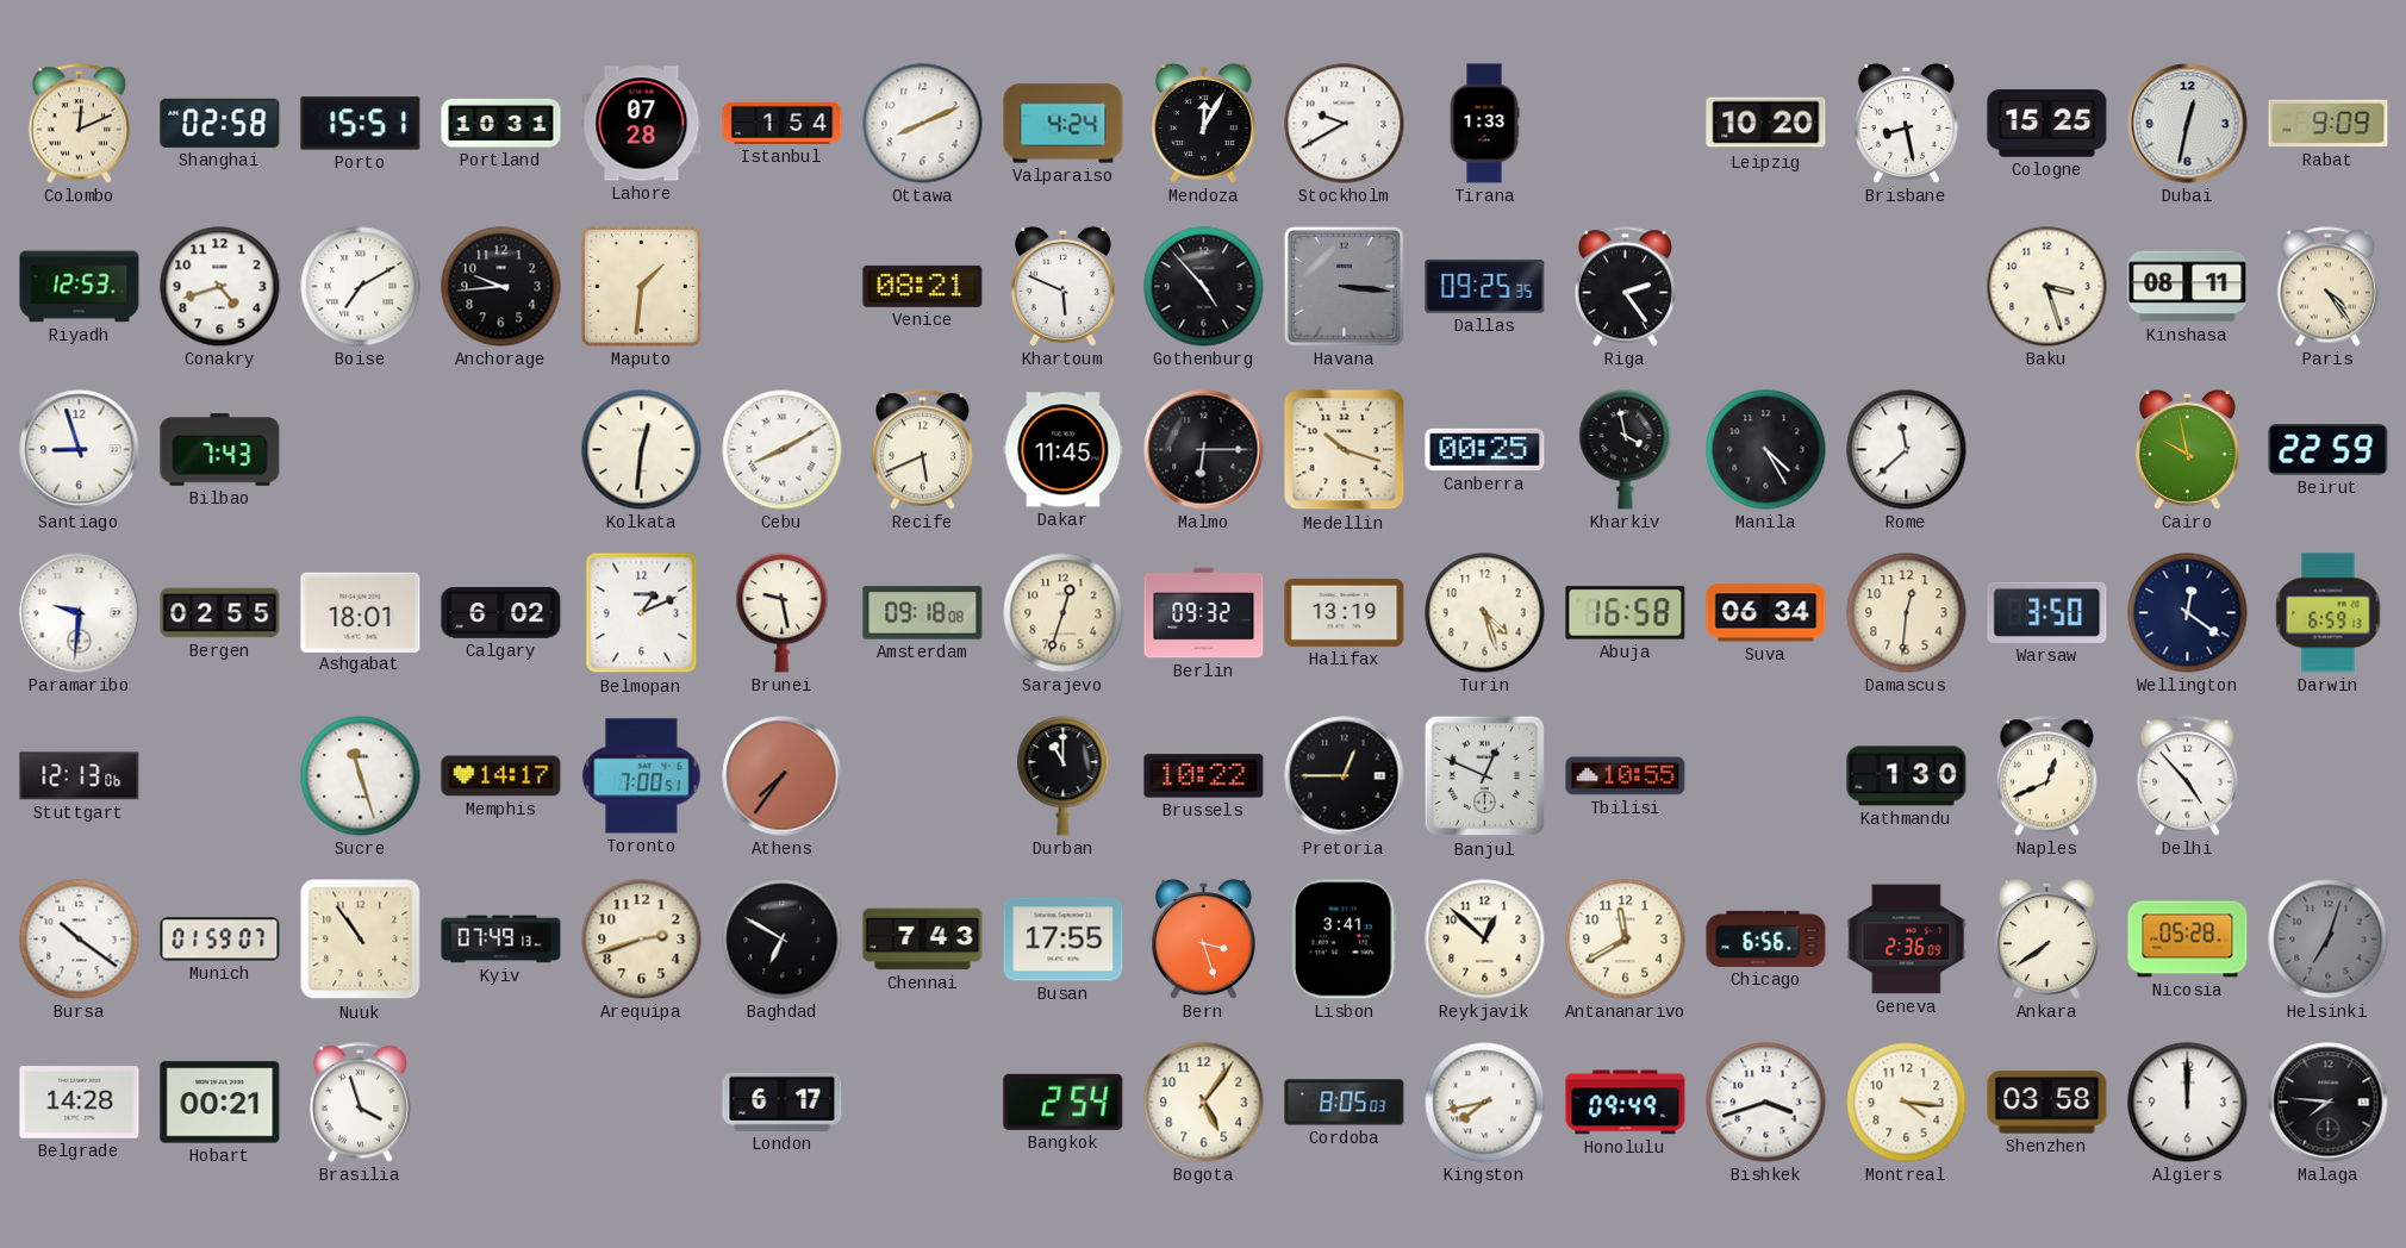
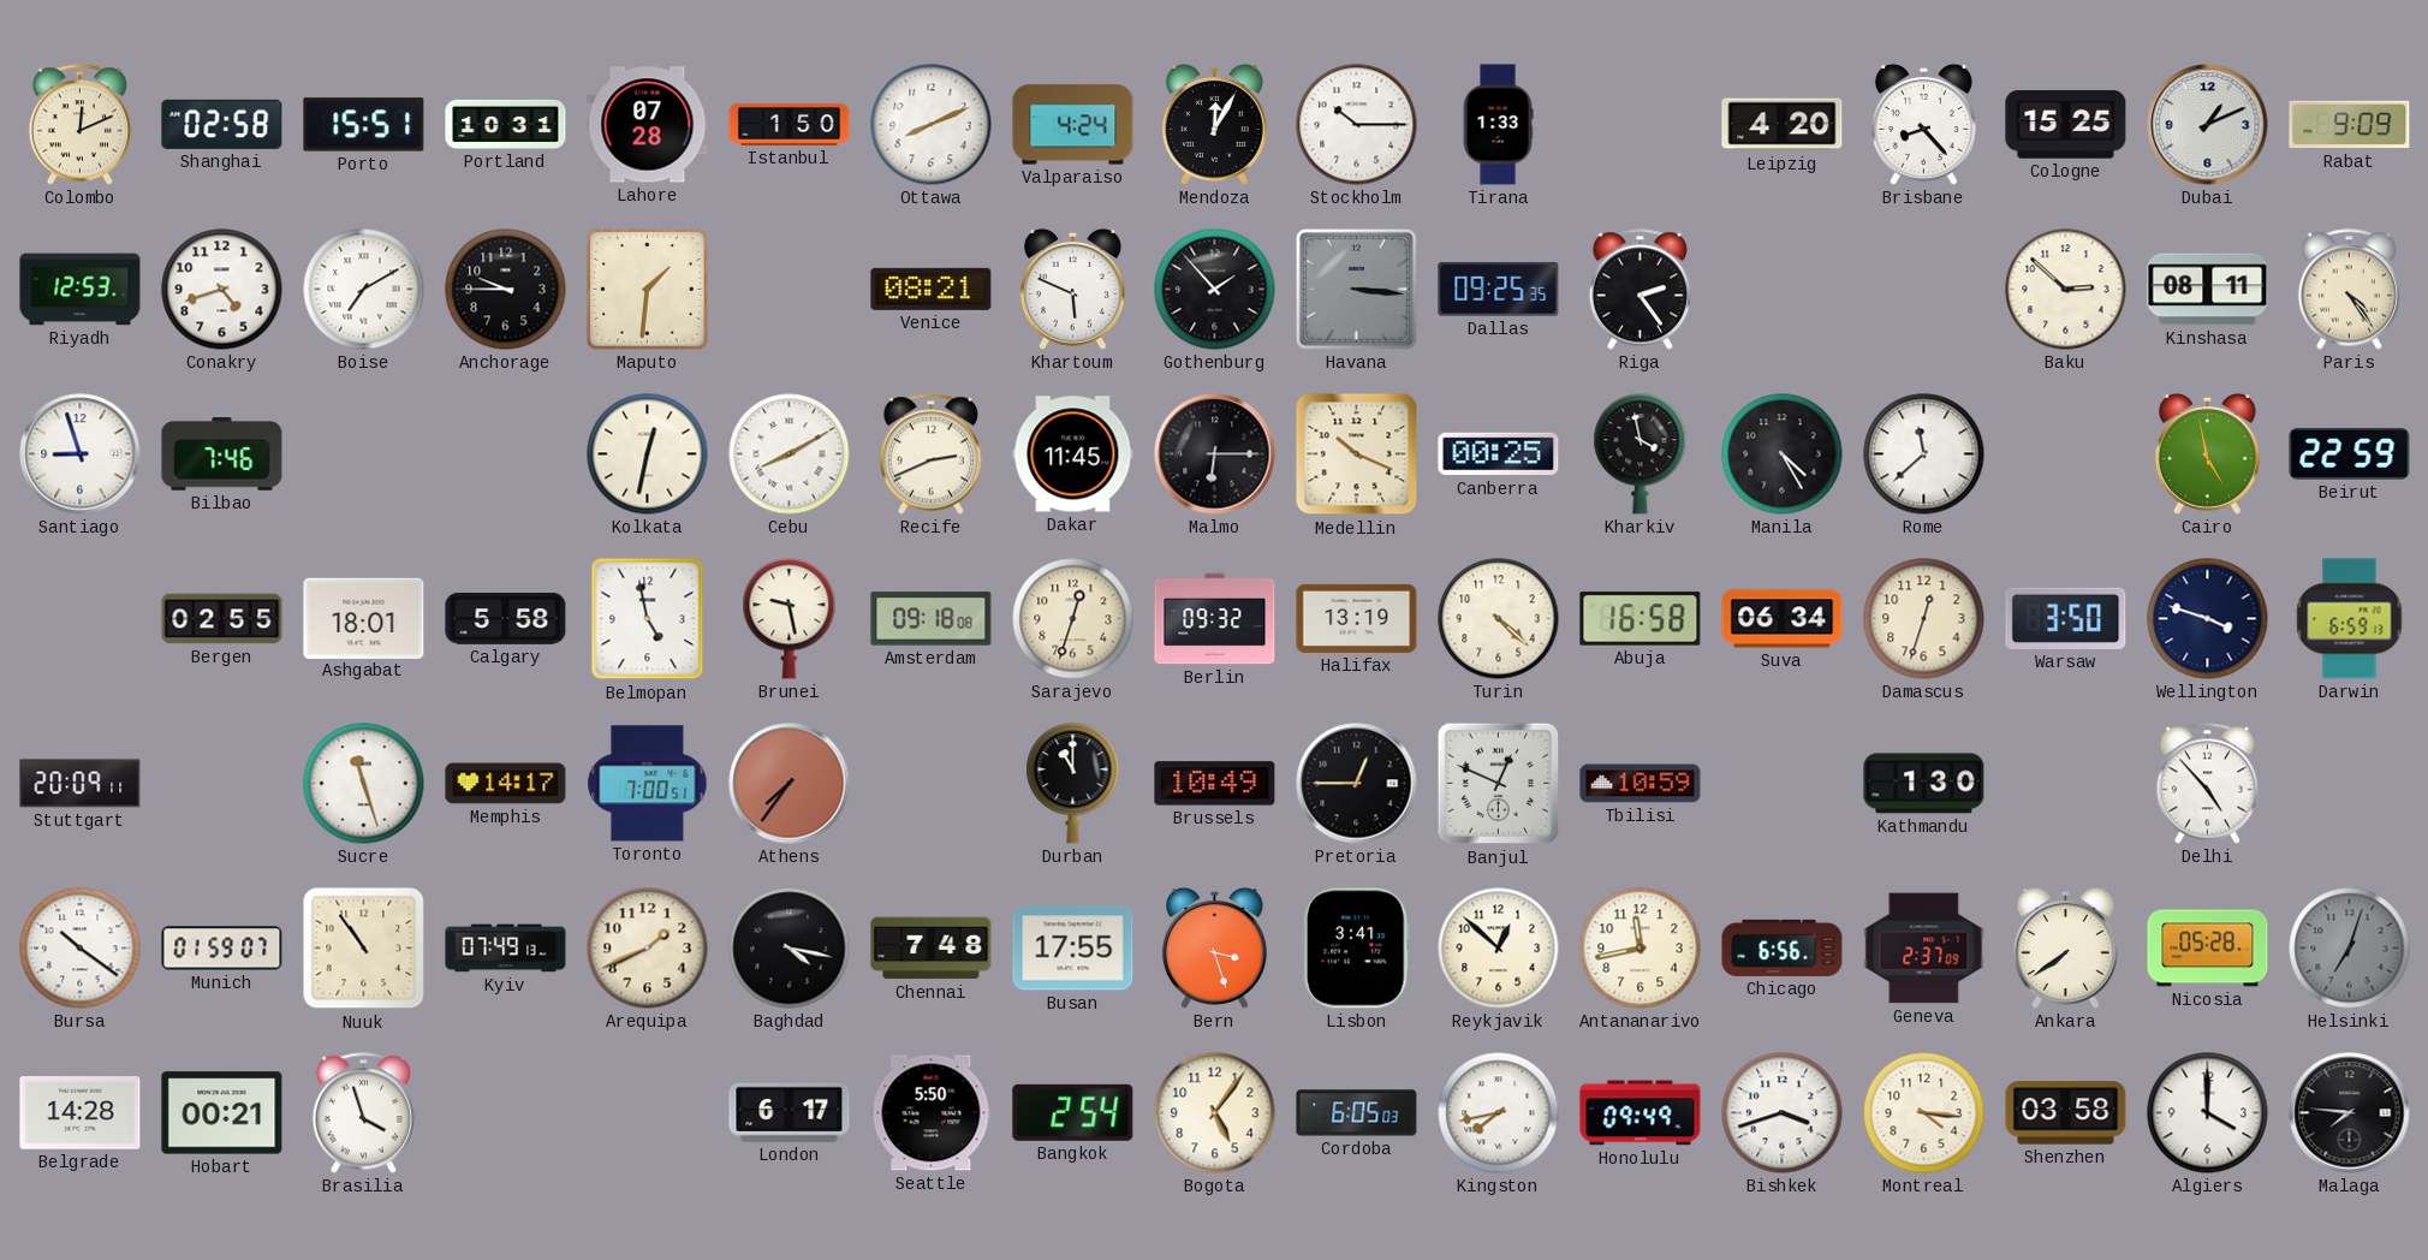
Istanbul: 1:54 -> 1:50
Stockholm: 9:40 -> 10:15
Leipzig: 10:20 -> 4:20
Brisbane: 8:28 -> 8:23
Dubai: 12:32 -> 1:11
Anchorage: 9:44 -> 9:45
Gothenburg: 4:53 -> 1:53
Baku: 3:27 -> 2:52
Bilbao: 7:43 -> 7:46
Kolkata: 12:31 -> 12:32
Recife: 5:41 -> 2:41
Medellin: 10:18 -> 10:19
Cairo: 9:58 -> 4:58
Paramaribo: 9:31 -> none
Calgary: 6:02 -> 5:58
Belmopan: 1:11 -> 4:58
Turin: 4:27 -> 4:22
Damascus: 12:31 -> 12:33
Wellington: 12:21 -> 3:48
Stuttgart: 12:13 -> 20:09
Brussels: 10:22 -> 10:49
Tbilisi: 10:55 -> 10:59
Naples: 12:41 -> none
Arequipa: 2:42 -> 1:41
Baghdad: 6:50 -> 4:17
Chennai: 7:43 -> 7:48
Antananarivo: 11:40 -> 11:43
Geneva: 2:36 -> 2:37
Seattle: none -> 5:50
Cordoba: 8:05 -> 6:05
Algiers: 12:00 -> 4:00
